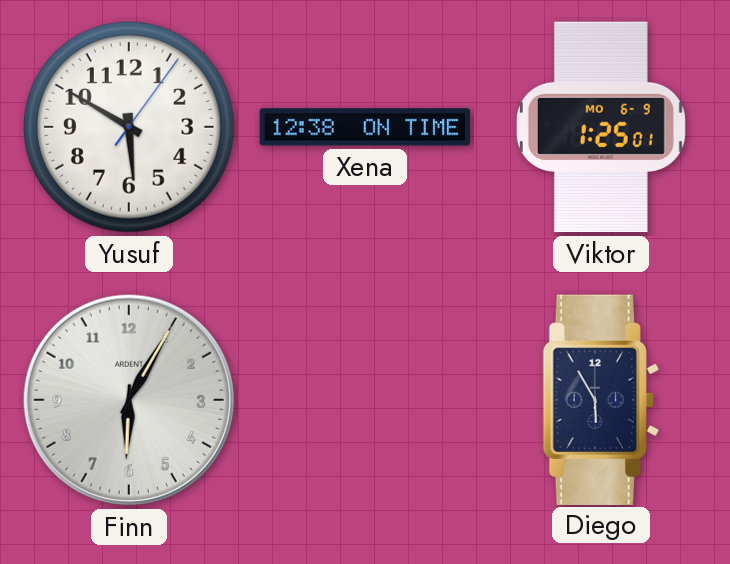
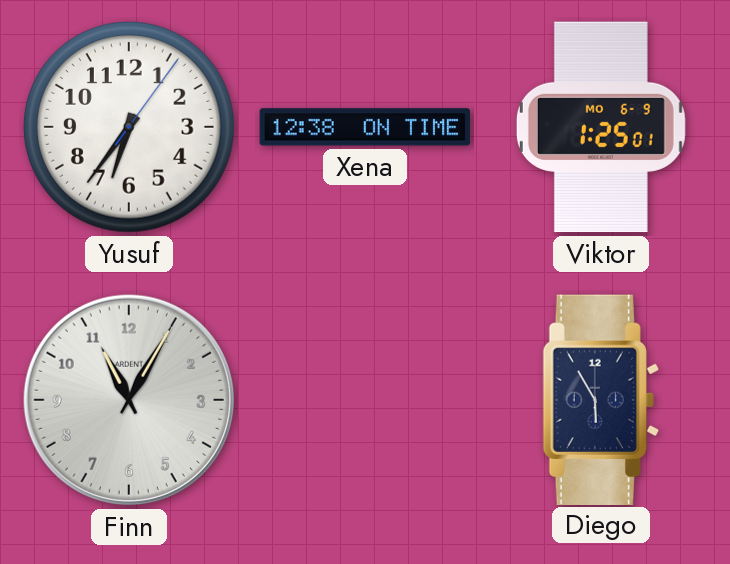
Yusuf: 5:50 -> 6:36
Finn: 6:05 -> 11:05
